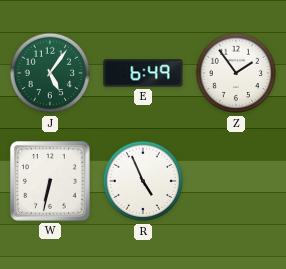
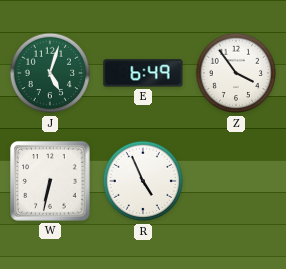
J: 5:06 -> 5:03
Z: 1:54 -> 3:54
